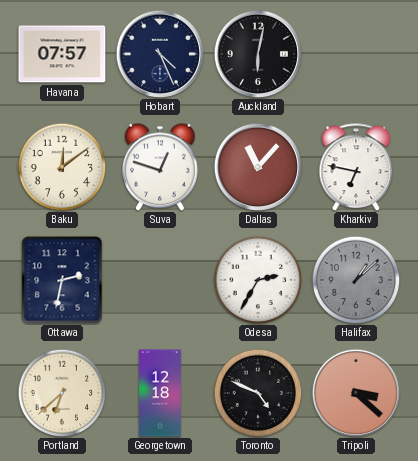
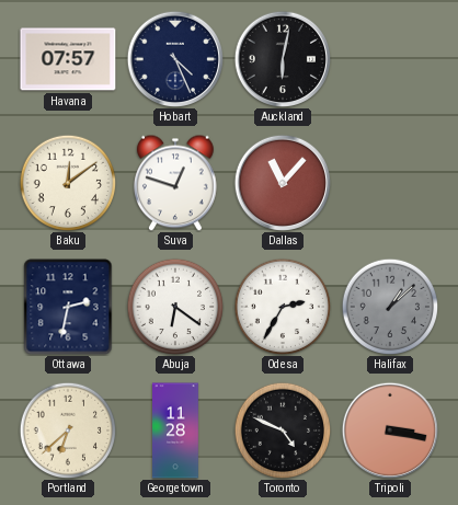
Kharkiv: 6:47 -> none
Abuja: none -> 6:21
Georgetown: 12:18 -> 11:28
Tripoli: 3:22 -> 3:17
